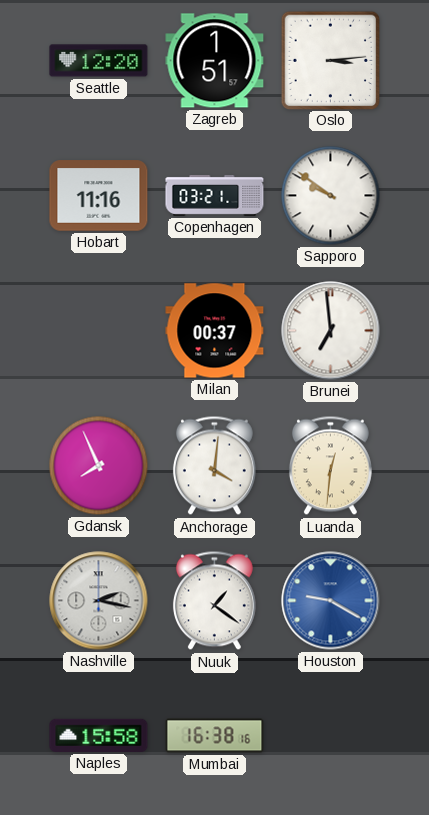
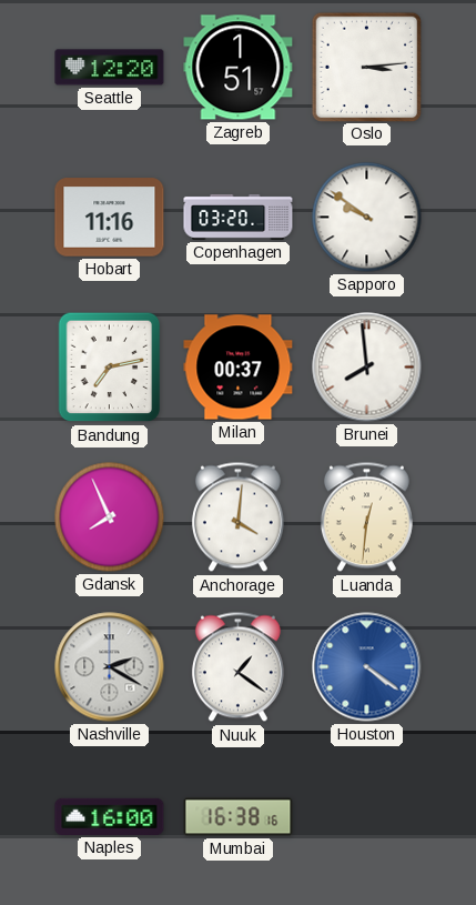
Copenhagen: 03:21 -> 03:20
Bandung: none -> 7:13
Brunei: 6:59 -> 7:59
Nashville: 2:17 -> 2:20
Houston: 9:20 -> 4:21
Naples: 15:58 -> 16:00
